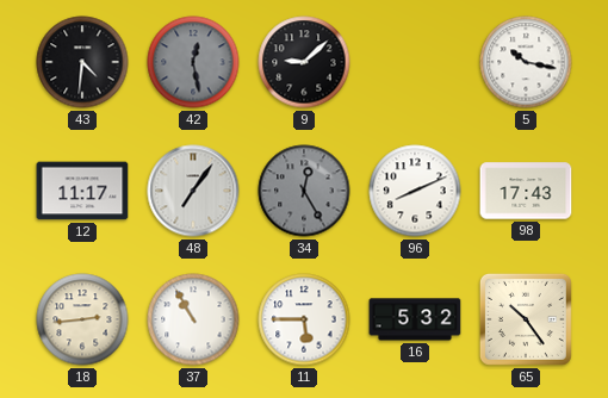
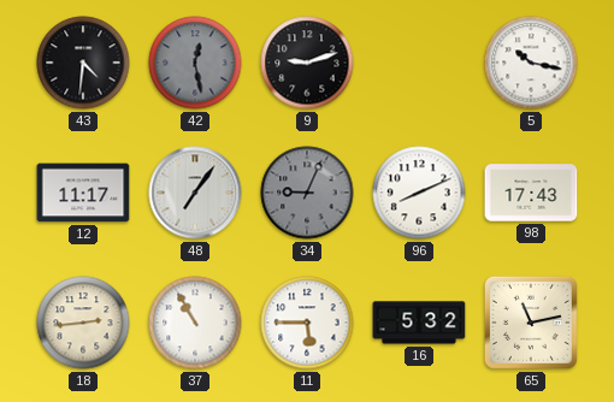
9: 9:08 -> 9:12
34: 12:25 -> 9:04
65: 10:24 -> 11:13
